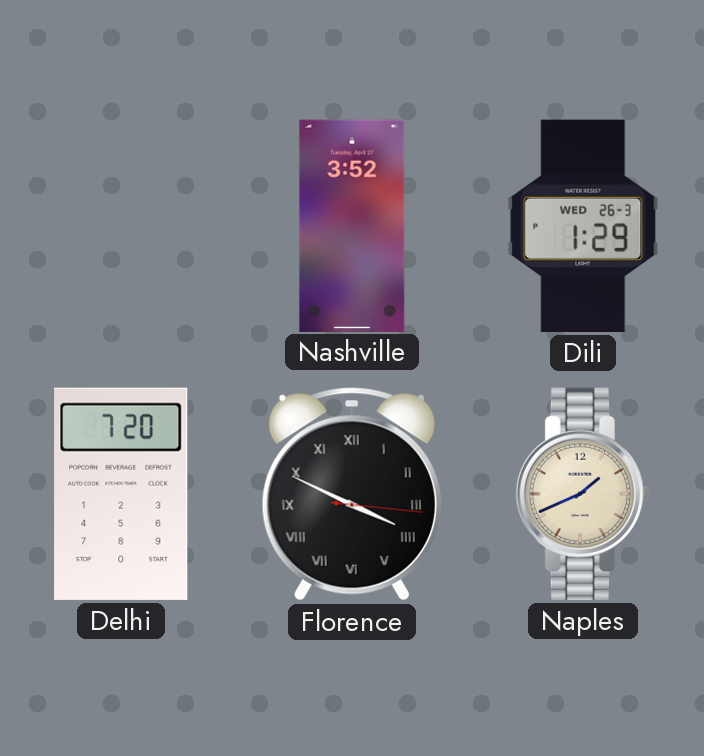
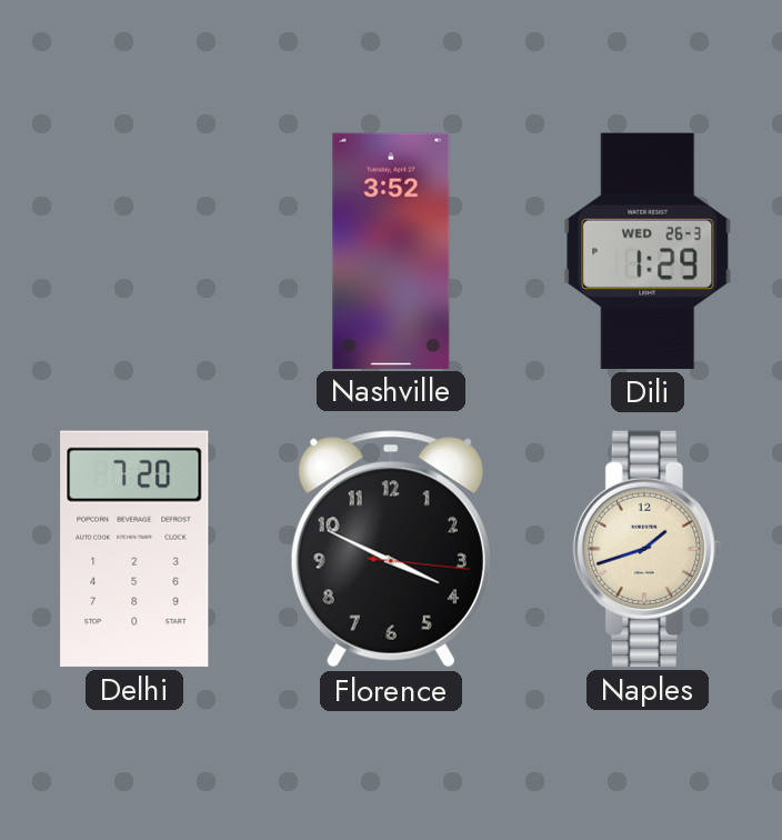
Florence numerals: Roman -> Arabic
Naples: 1:41 -> 1:42
